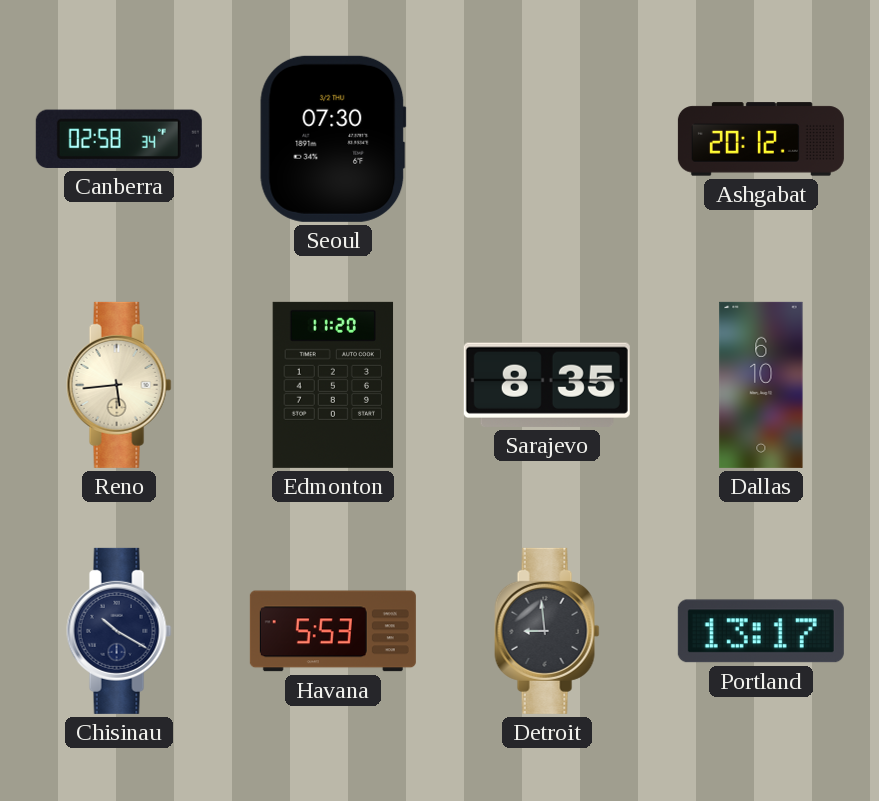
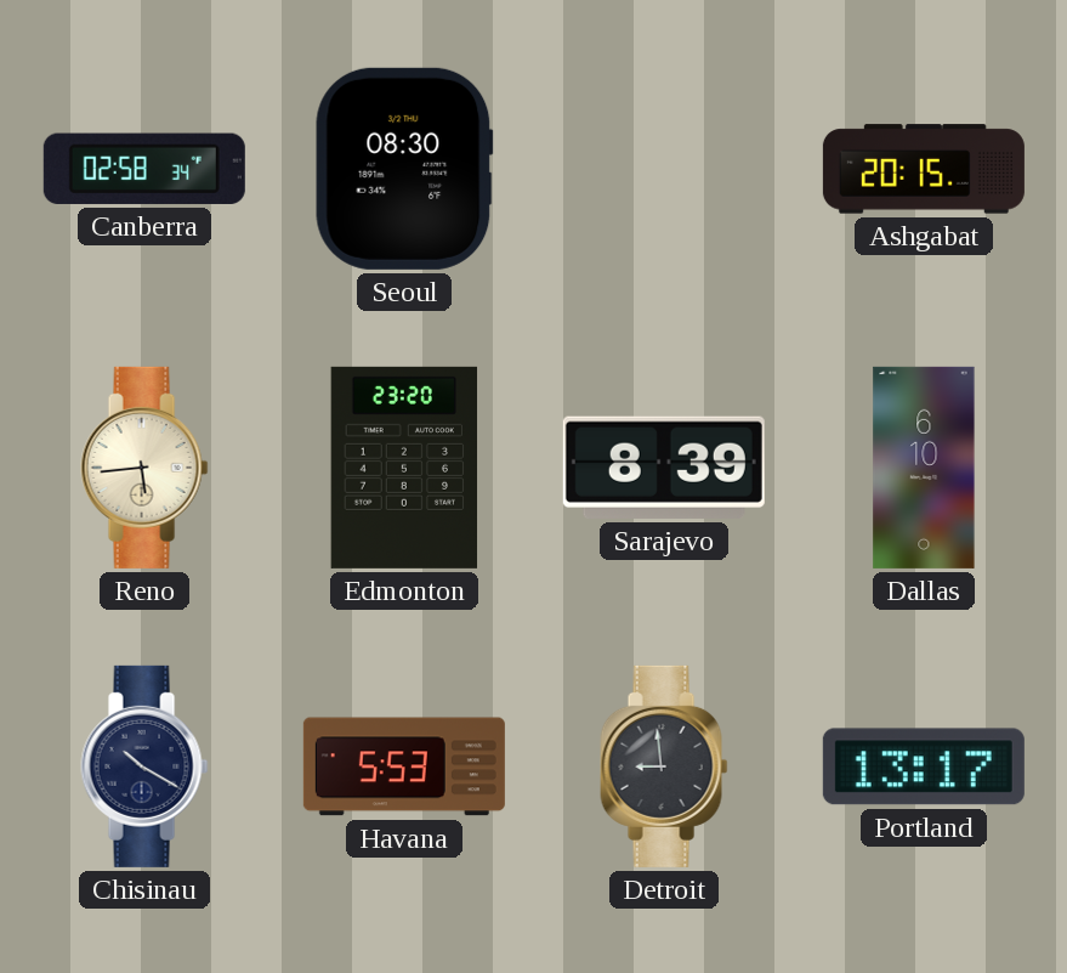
Seoul: 07:30 -> 08:30
Ashgabat: 20:12 -> 20:15
Edmonton: 11:20 -> 23:20
Sarajevo: 8:35 -> 8:39
